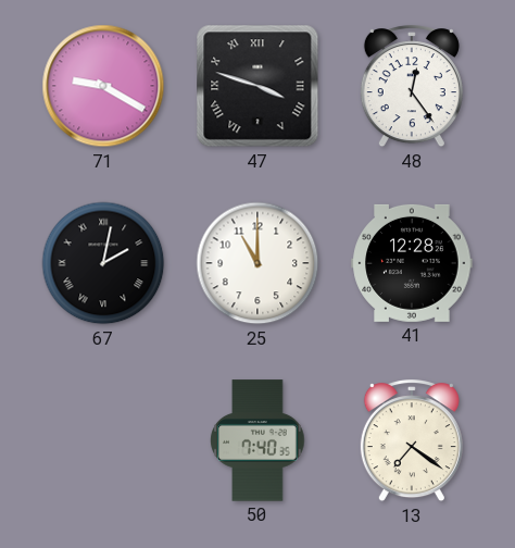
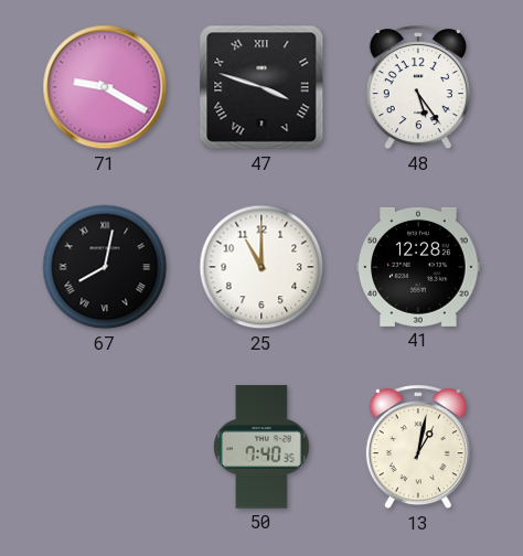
48: 12:24 -> 5:24
67: 2:02 -> 8:02
13: 7:21 -> 1:02
